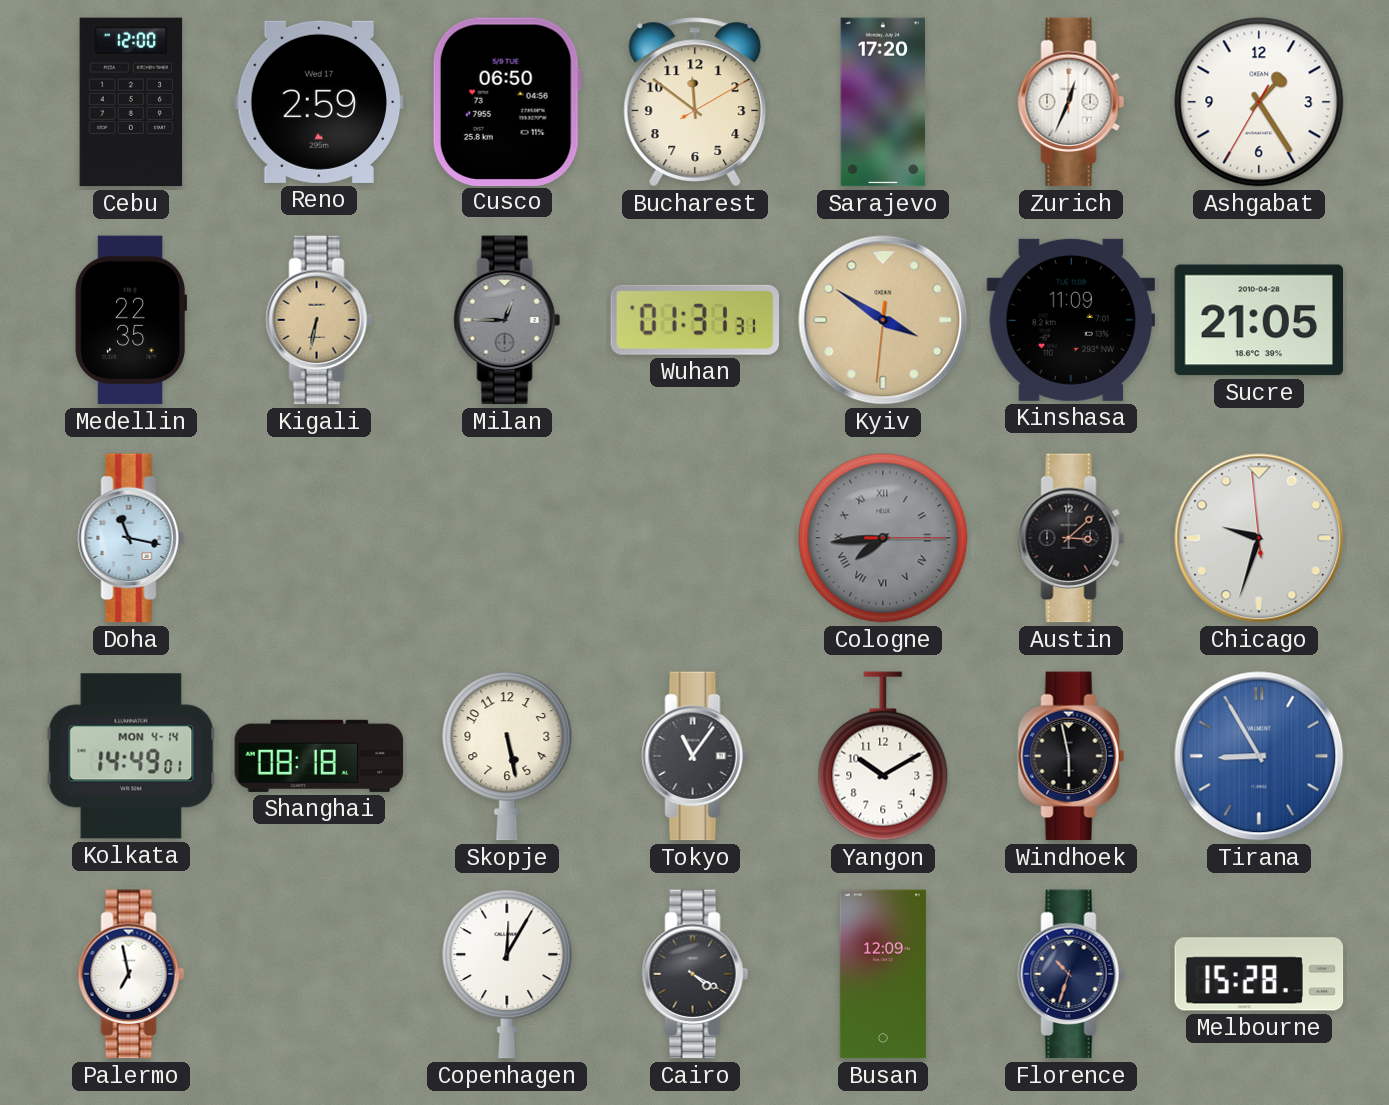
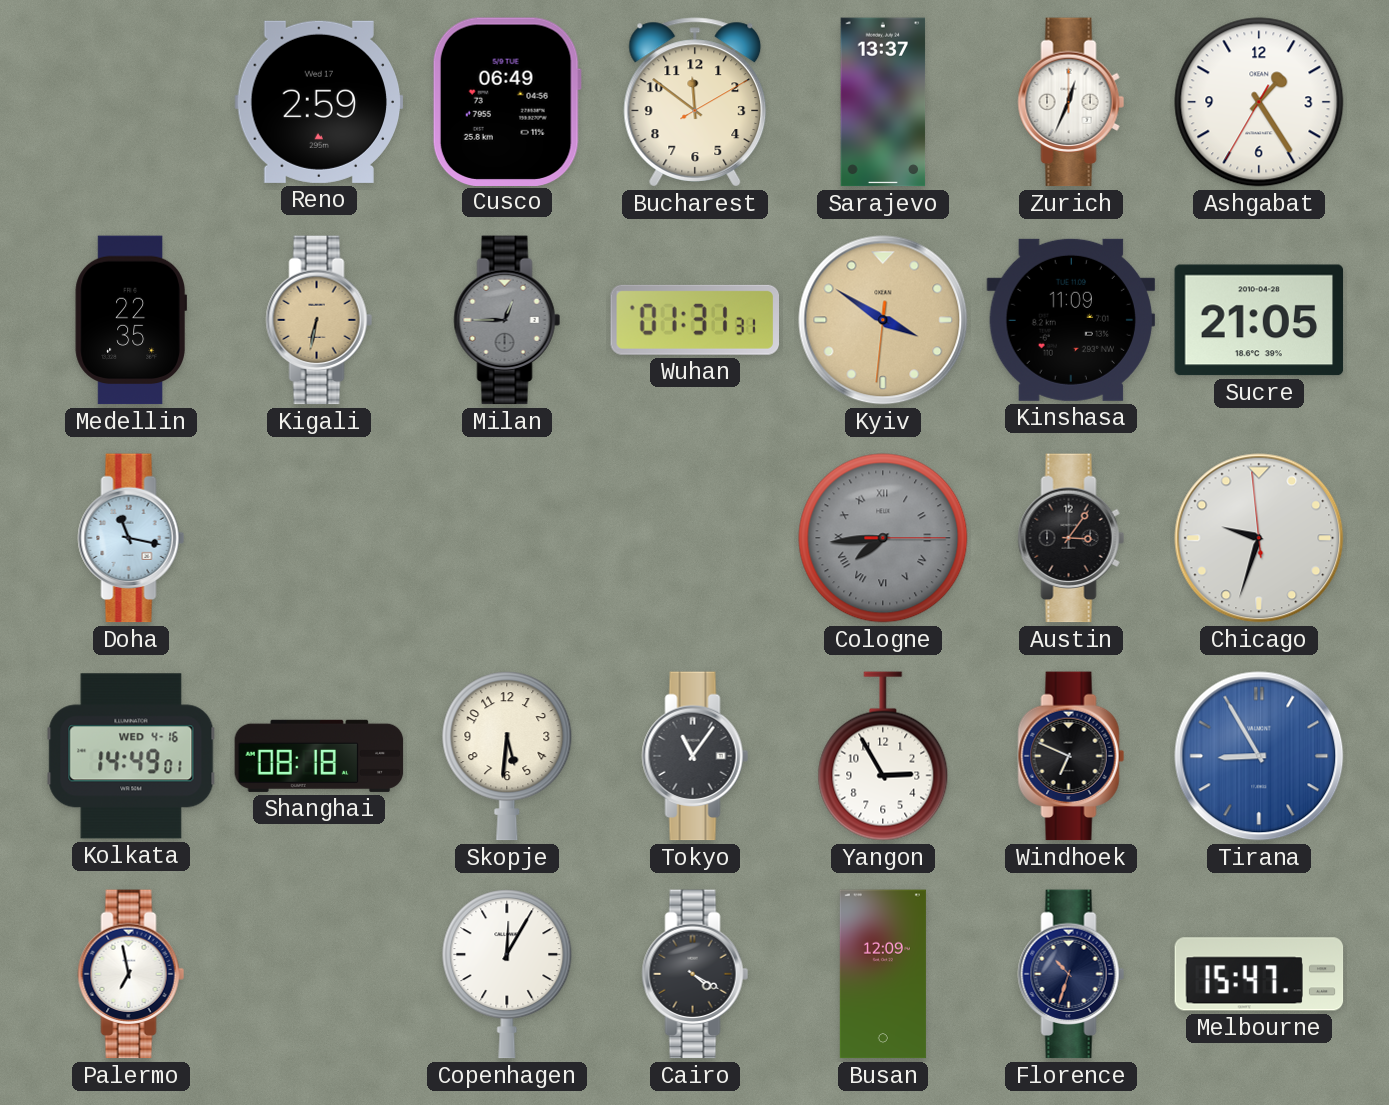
Cebu: 12:00 -> none
Cusco: 06:50 -> 06:49
Sarajevo: 17:20 -> 13:37
Austin: 3:08 -> 3:06
Kolkata date: MON 4-14 -> WED 4-16
Skopje: 5:28 -> 5:31
Yangon: 10:10 -> 2:55
Windhoek: 5:58 -> 6:49
Melbourne: 15:28 -> 15:47
